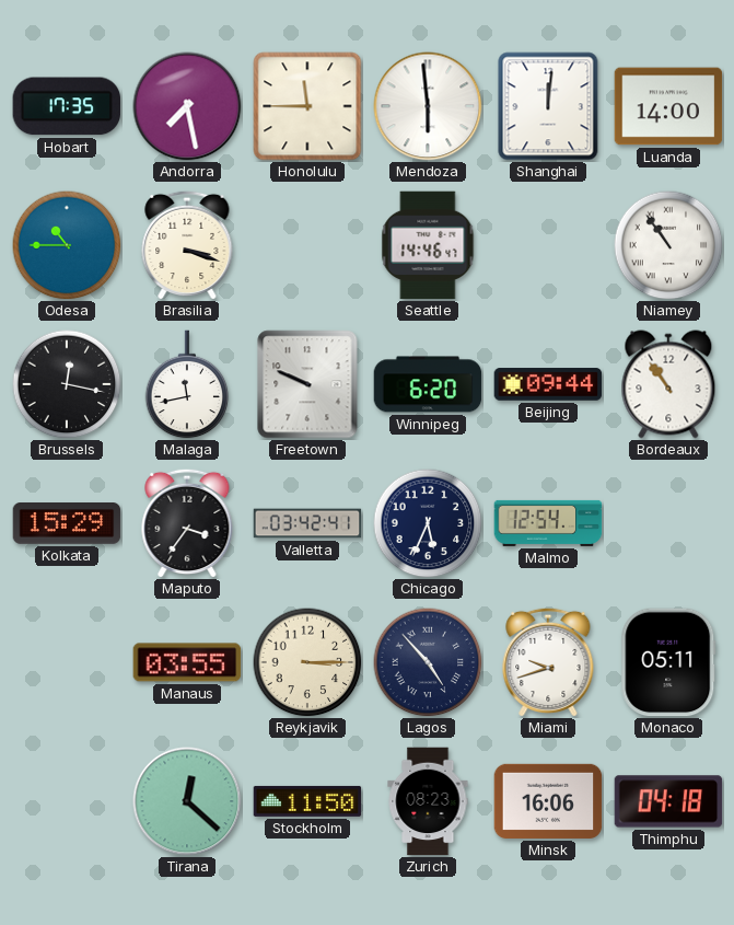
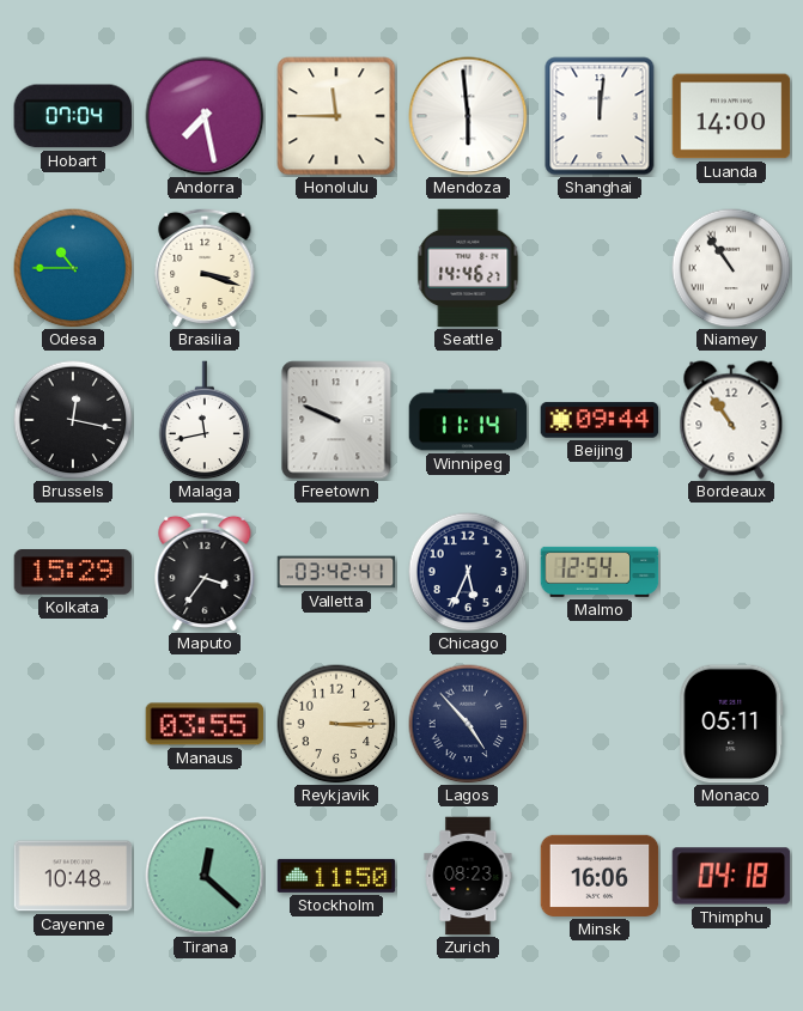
Hobart: 17:35 -> 07:04
Seattle: 14:46:47 -> 14:46:27
Winnipeg: 6:20 -> 11:14
Miami: 9:42 -> none
Cayenne: none -> 10:48
